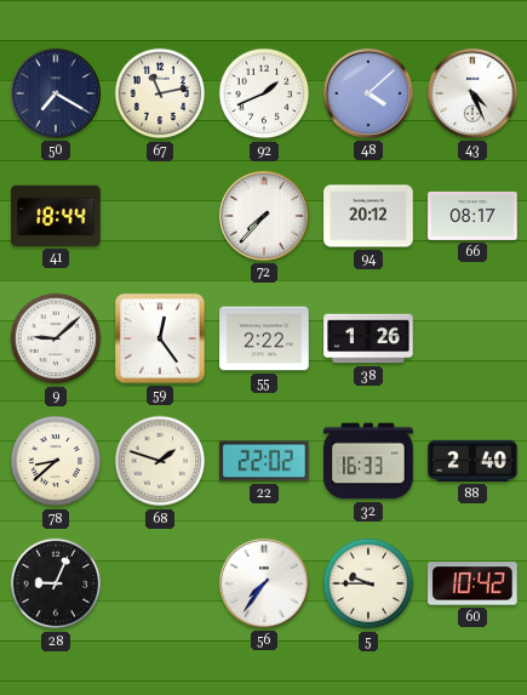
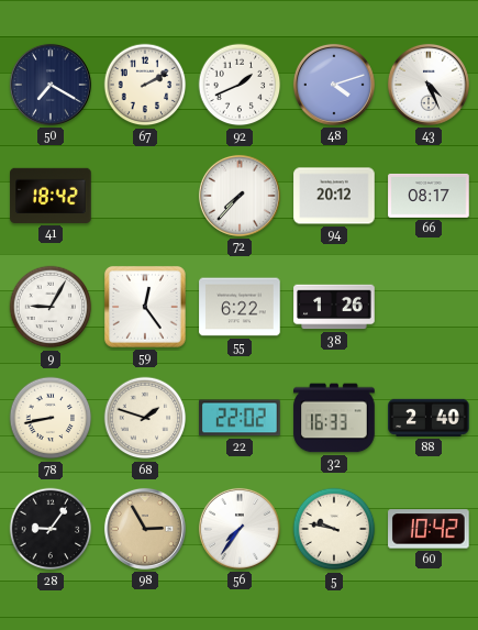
67: 11:13 -> 2:10
48: 4:08 -> 4:12
41: 18:44 -> 18:42
9: 9:08 -> 9:05
55: 2:22 -> 6:22
78: 8:38 -> 8:43
28: 9:04 -> 9:06
98: none -> 2:55
5: 9:45 -> 9:47
